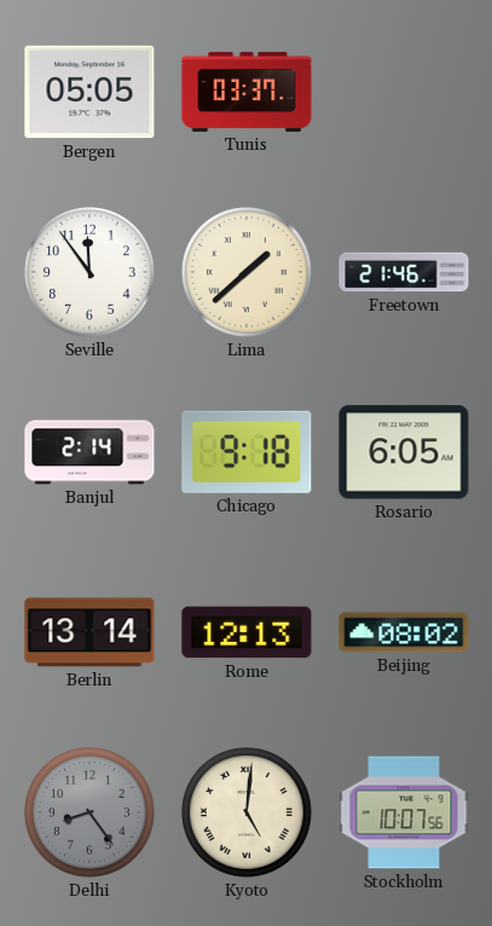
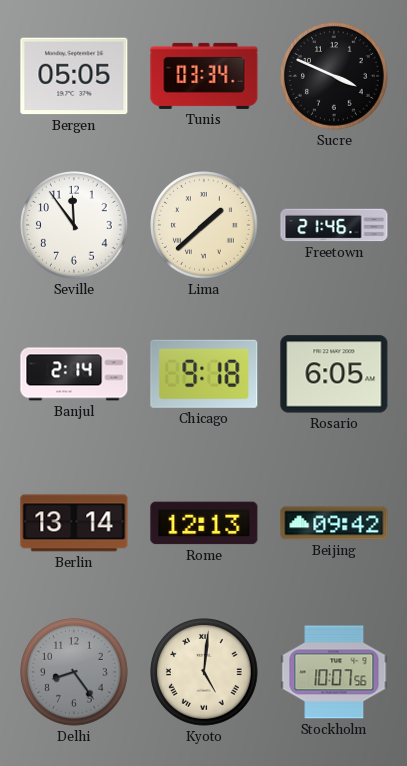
Tunis: 03:37 -> 03:34
Sucre: none -> 3:49
Beijing: 08:02 -> 09:42
